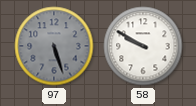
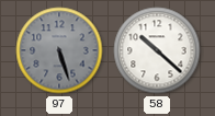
58: 9:50 -> 10:22
